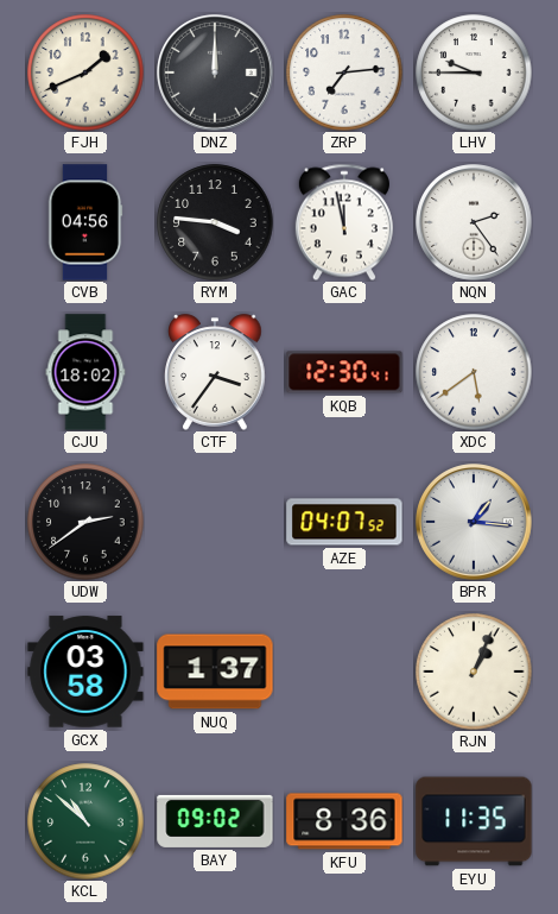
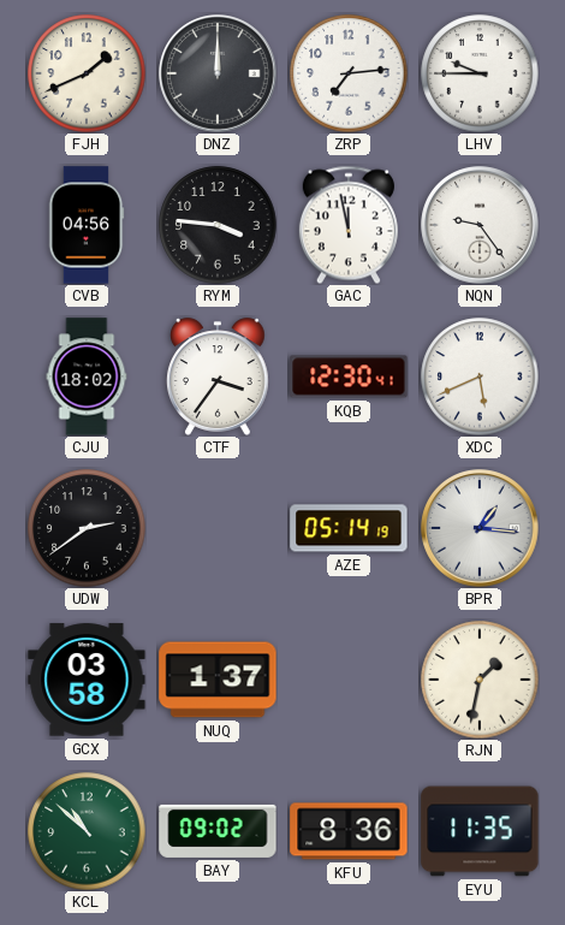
NQN: 2:24 -> 9:24
XDC: 5:39 -> 5:41
AZE: 04:07 -> 05:14
RJN: 1:04 -> 1:32
